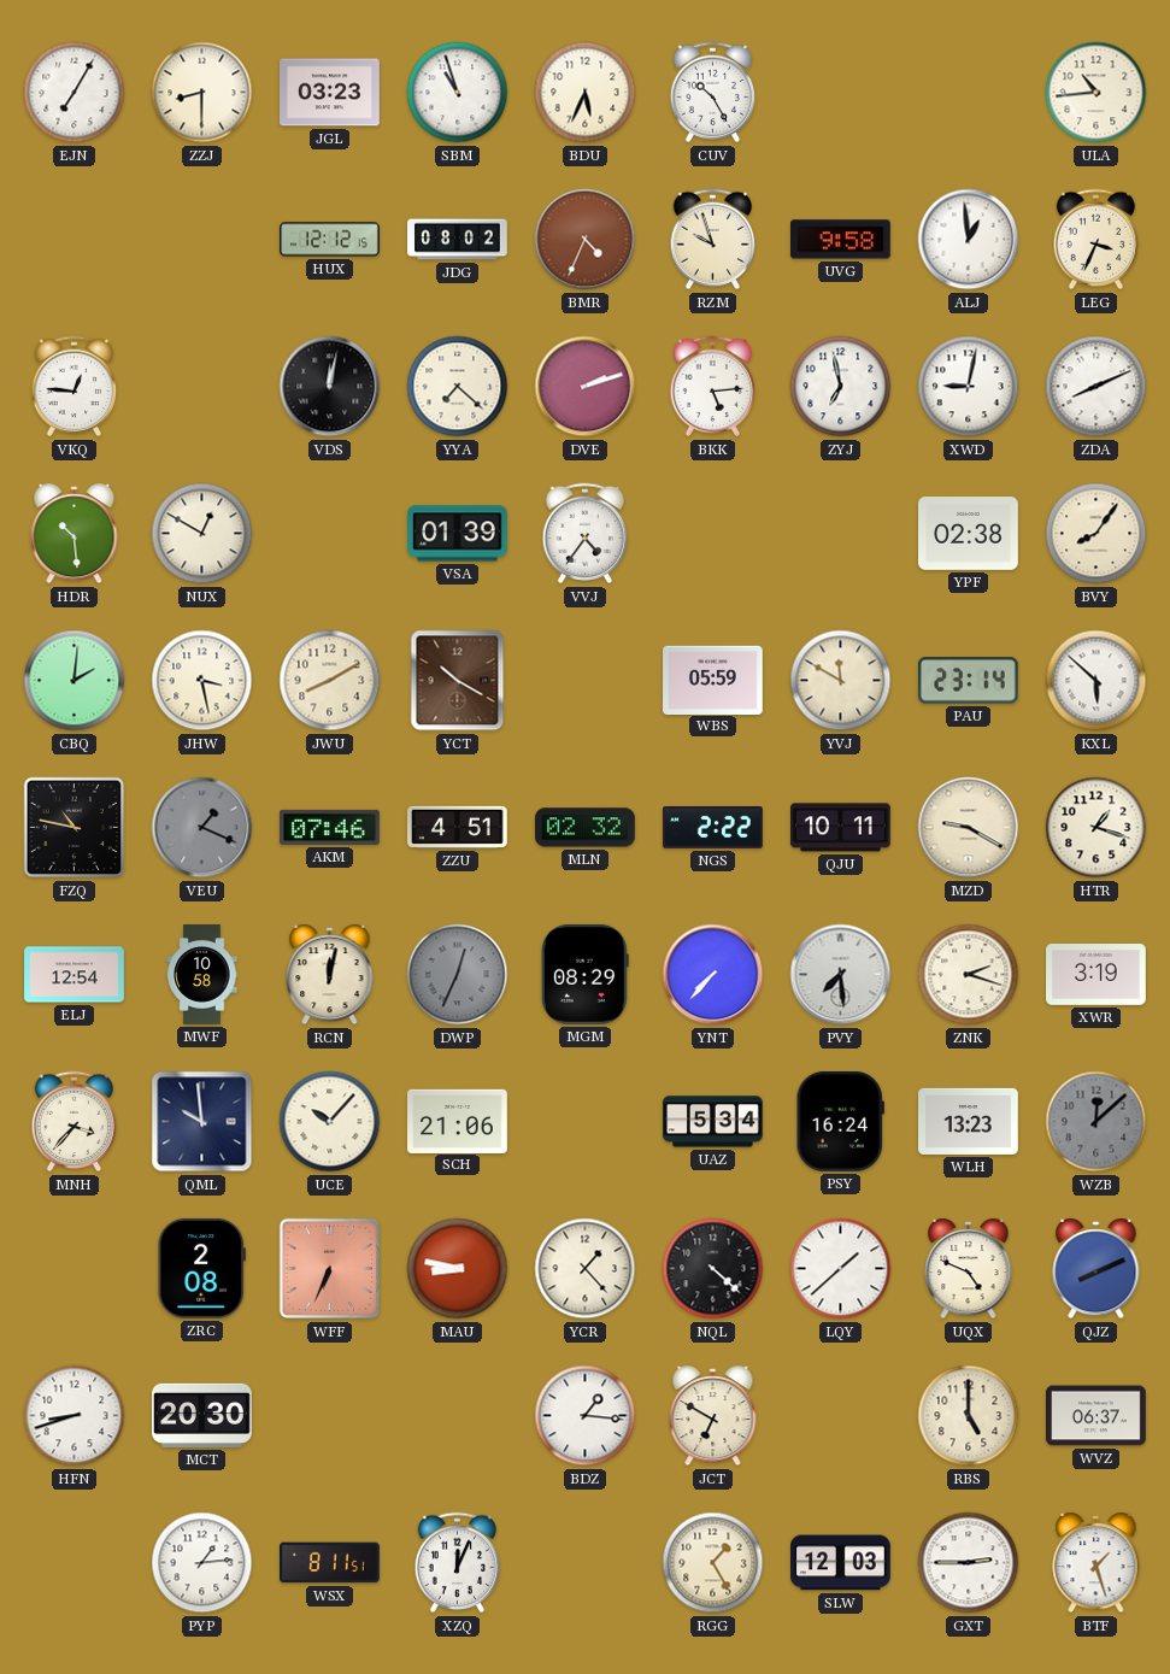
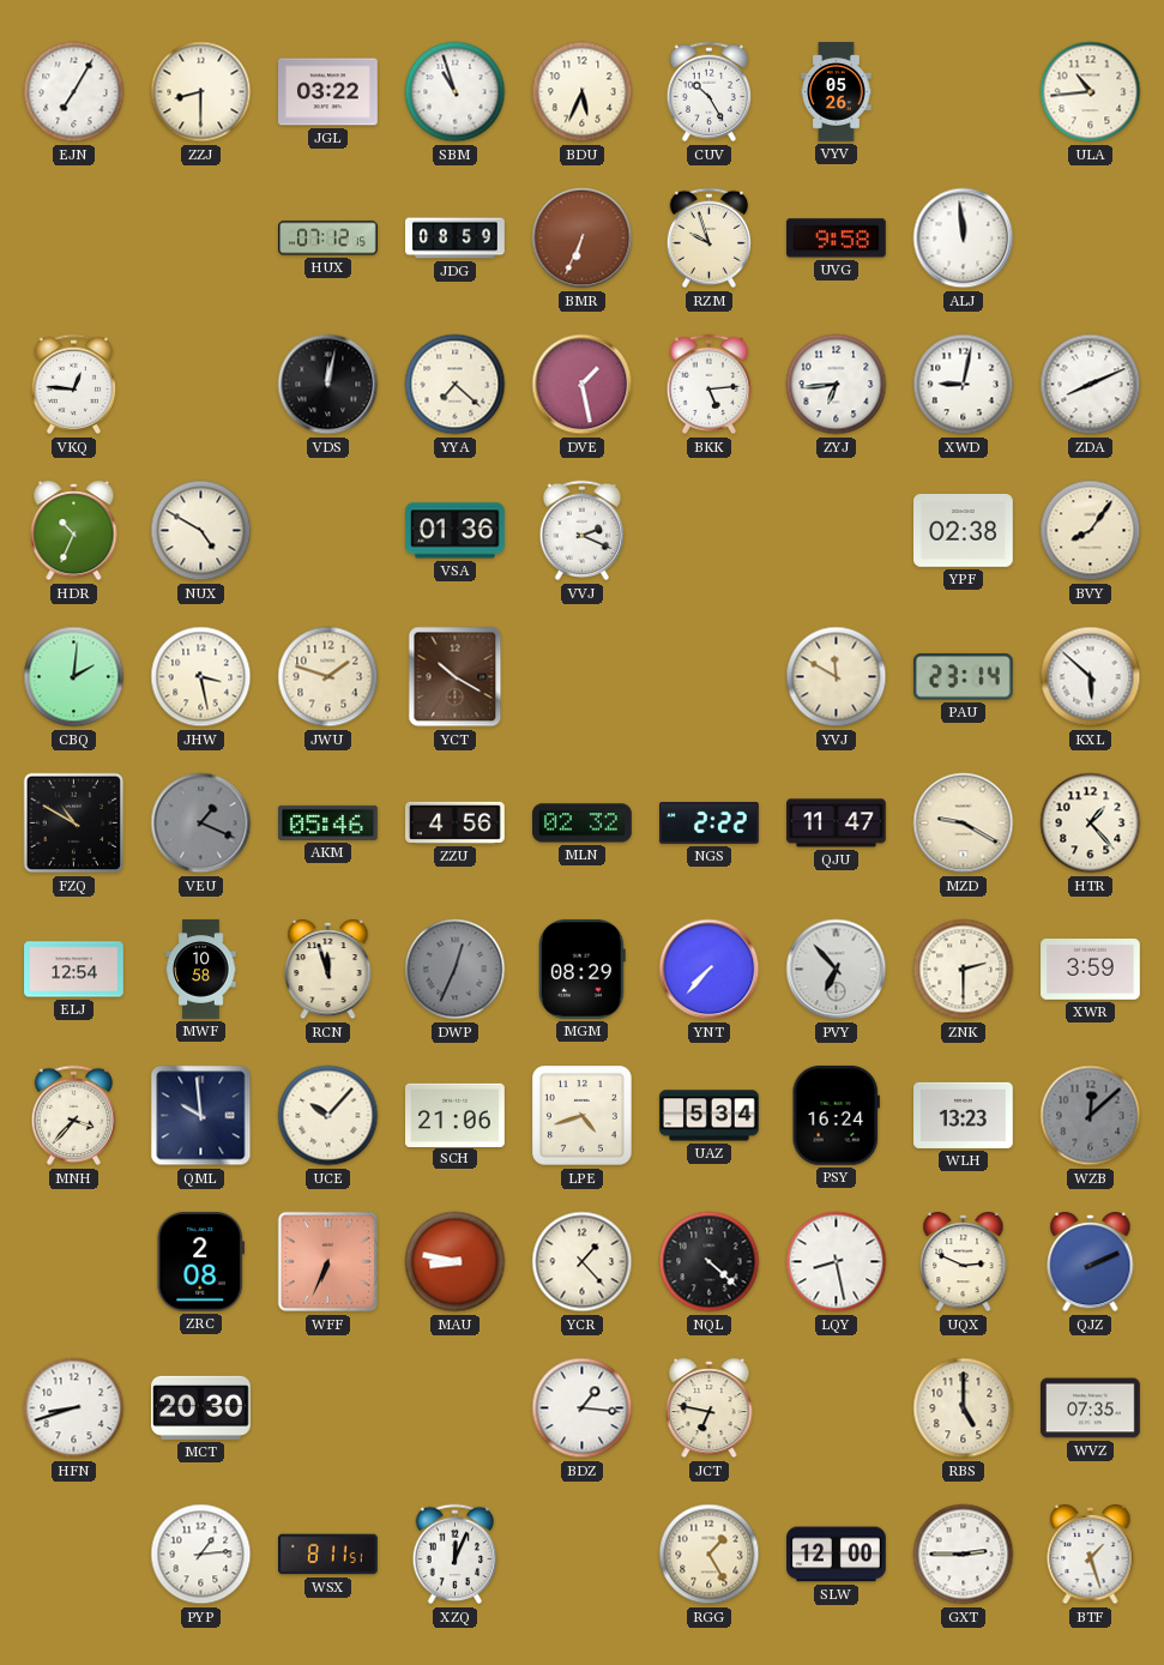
JGL: 03:23 -> 03:22
VYV: none -> 05:26
HUX: 12:12 -> 07:12
JDG: 08:02 -> 08:59
BMR: 4:34 -> 6:34
ALJ: 12:59 -> 11:59
LEG: 3:34 -> none
DVE: 2:12 -> 1:28
ZYJ: 6:58 -> 6:44
HDR: 10:29 -> 10:34
NUX: 12:50 -> 4:50
VSA: 01:39 -> 01:36
VVJ: 4:36 -> 2:19
JWU: 8:10 -> 1:48
WBS: 05:59 -> none
FZQ: 10:47 -> 10:50
AKM: 07:46 -> 05:46
ZZU: 4:51 -> 4:56
QJU: 10:11 -> 11:47
HTR: 1:18 -> 1:23
RCN: 12:02 -> 11:57
PVY: 7:29 -> 6:53
ZNK: 2:18 -> 2:30
XWR: 3:19 -> 3:59
LPE: none -> 4:42
LQY: 1:38 -> 8:28
UQX: 4:49 -> 2:49
QJZ: 8:11 -> 2:11
JCT: 6:50 -> 6:47
WVZ: 06:37 -> 07:35
SLW: 12:03 -> 12:00
